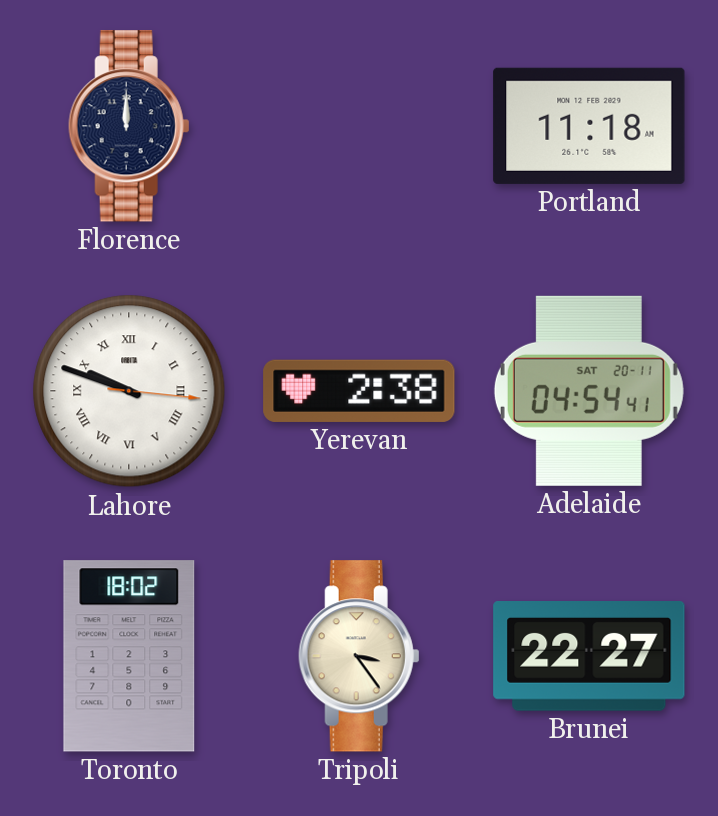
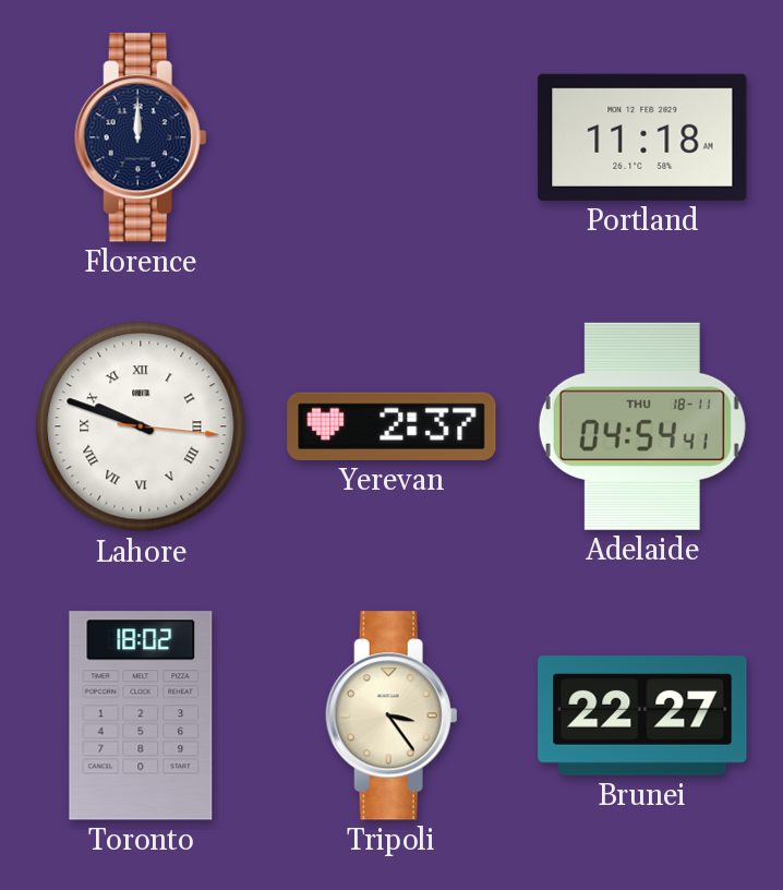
Yerevan: 2:38 -> 2:37
Adelaide date: SAT 20-11 -> THU 18-11
